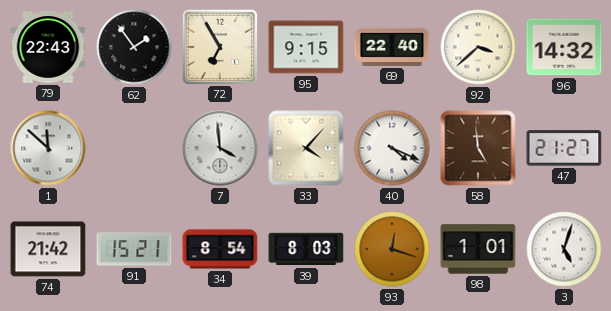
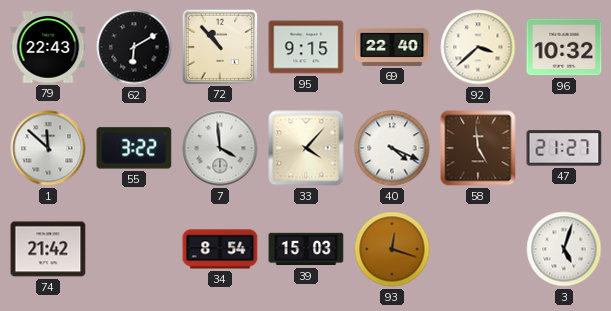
62: 1:54 -> 6:10
72: 6:55 -> 10:53
96: 14:32 -> 10:32
55: none -> 3:22
91: 15:21 -> none
39: 8:03 -> 15:03
98: 1:01 -> none
